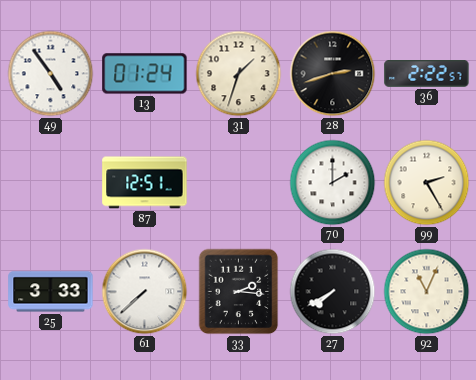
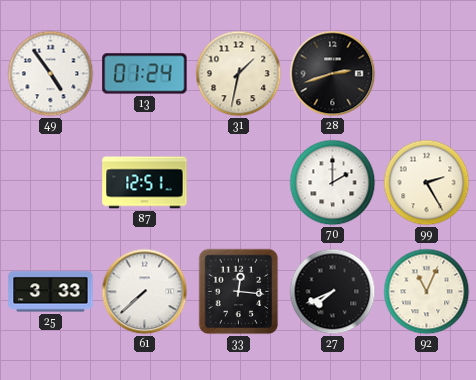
31: 1:33 -> 1:32
36: 2:22 -> none
33: 2:16 -> 12:16
27: 7:40 -> 7:41
